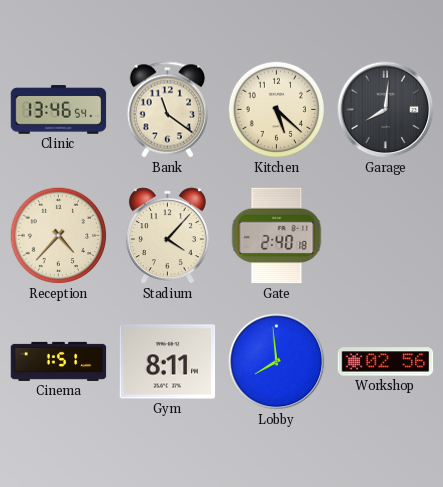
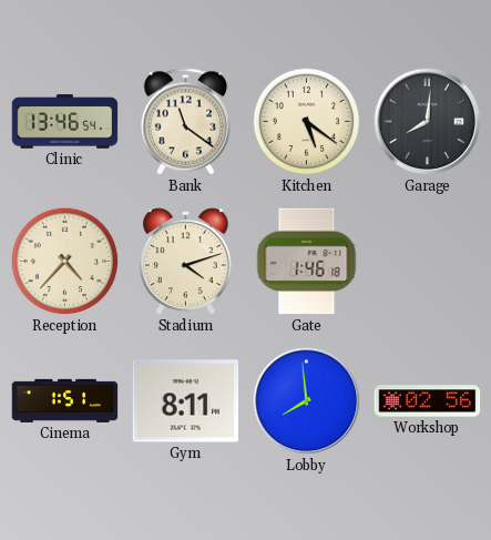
Kitchen: 5:22 -> 5:21
Stadium: 4:07 -> 4:12
Gate: 2:40 -> 1:46
